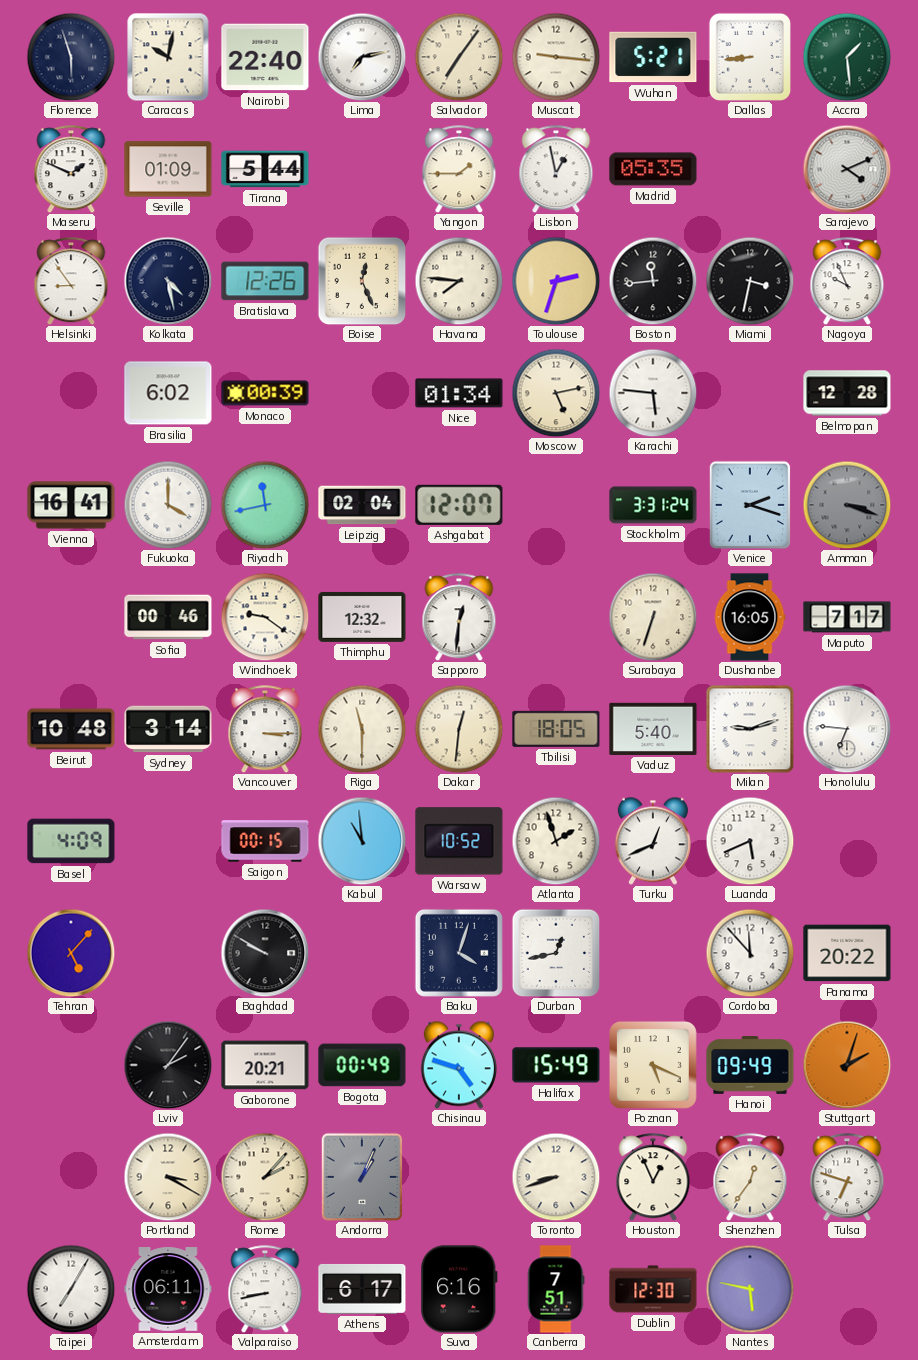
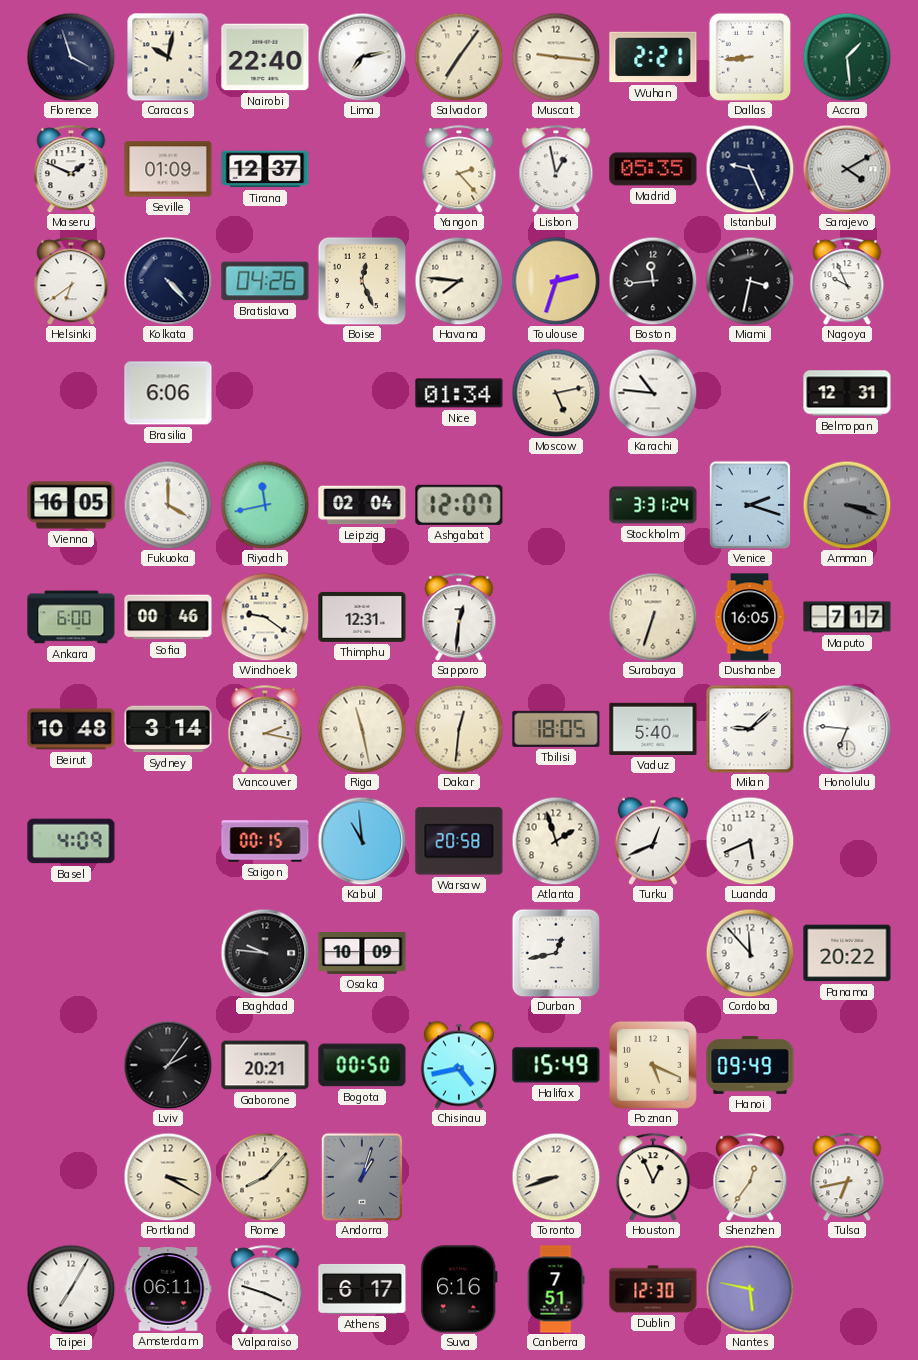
Florence: 5:57 -> 3:57
Wuhan: 5:21 -> 2:21
Tirana: 5:44 -> 12:37
Yangon: 1:45 -> 2:23
Istanbul: none -> 9:26
Sarajevo: 4:11 -> 4:10
Helsinki: 8:54 -> 6:39
Kolkata: 4:28 -> 4:23
Bratislava: 12:26 -> 04:26
Brasilia: 6:02 -> 6:06
Monaco: 00:39 -> none
Karachi: 5:46 -> 10:46
Belmopan: 12:28 -> 12:31
Vienna: 16:41 -> 16:05
Ankara: none -> 6:00
Thimphu: 12:32 -> 12:31
Vancouver: 3:15 -> 2:17
Riga: 11:30 -> 11:28
Milan: 9:12 -> 9:08
Warsaw: 10:52 -> 20:58
Tehran: 5:07 -> none
Baghdad: 9:50 -> 9:46
Osaka: none -> 10:09
Baku: 4:03 -> none
Bogota: 00:49 -> 00:50
Chisinau: 4:48 -> 4:43
Stuttgart: 2:03 -> none
Rome: 2:07 -> 8:07
Andorra: 1:04 -> 1:03
Tulsa: 6:48 -> 6:43
Valparaiso: 8:43 -> 3:48
